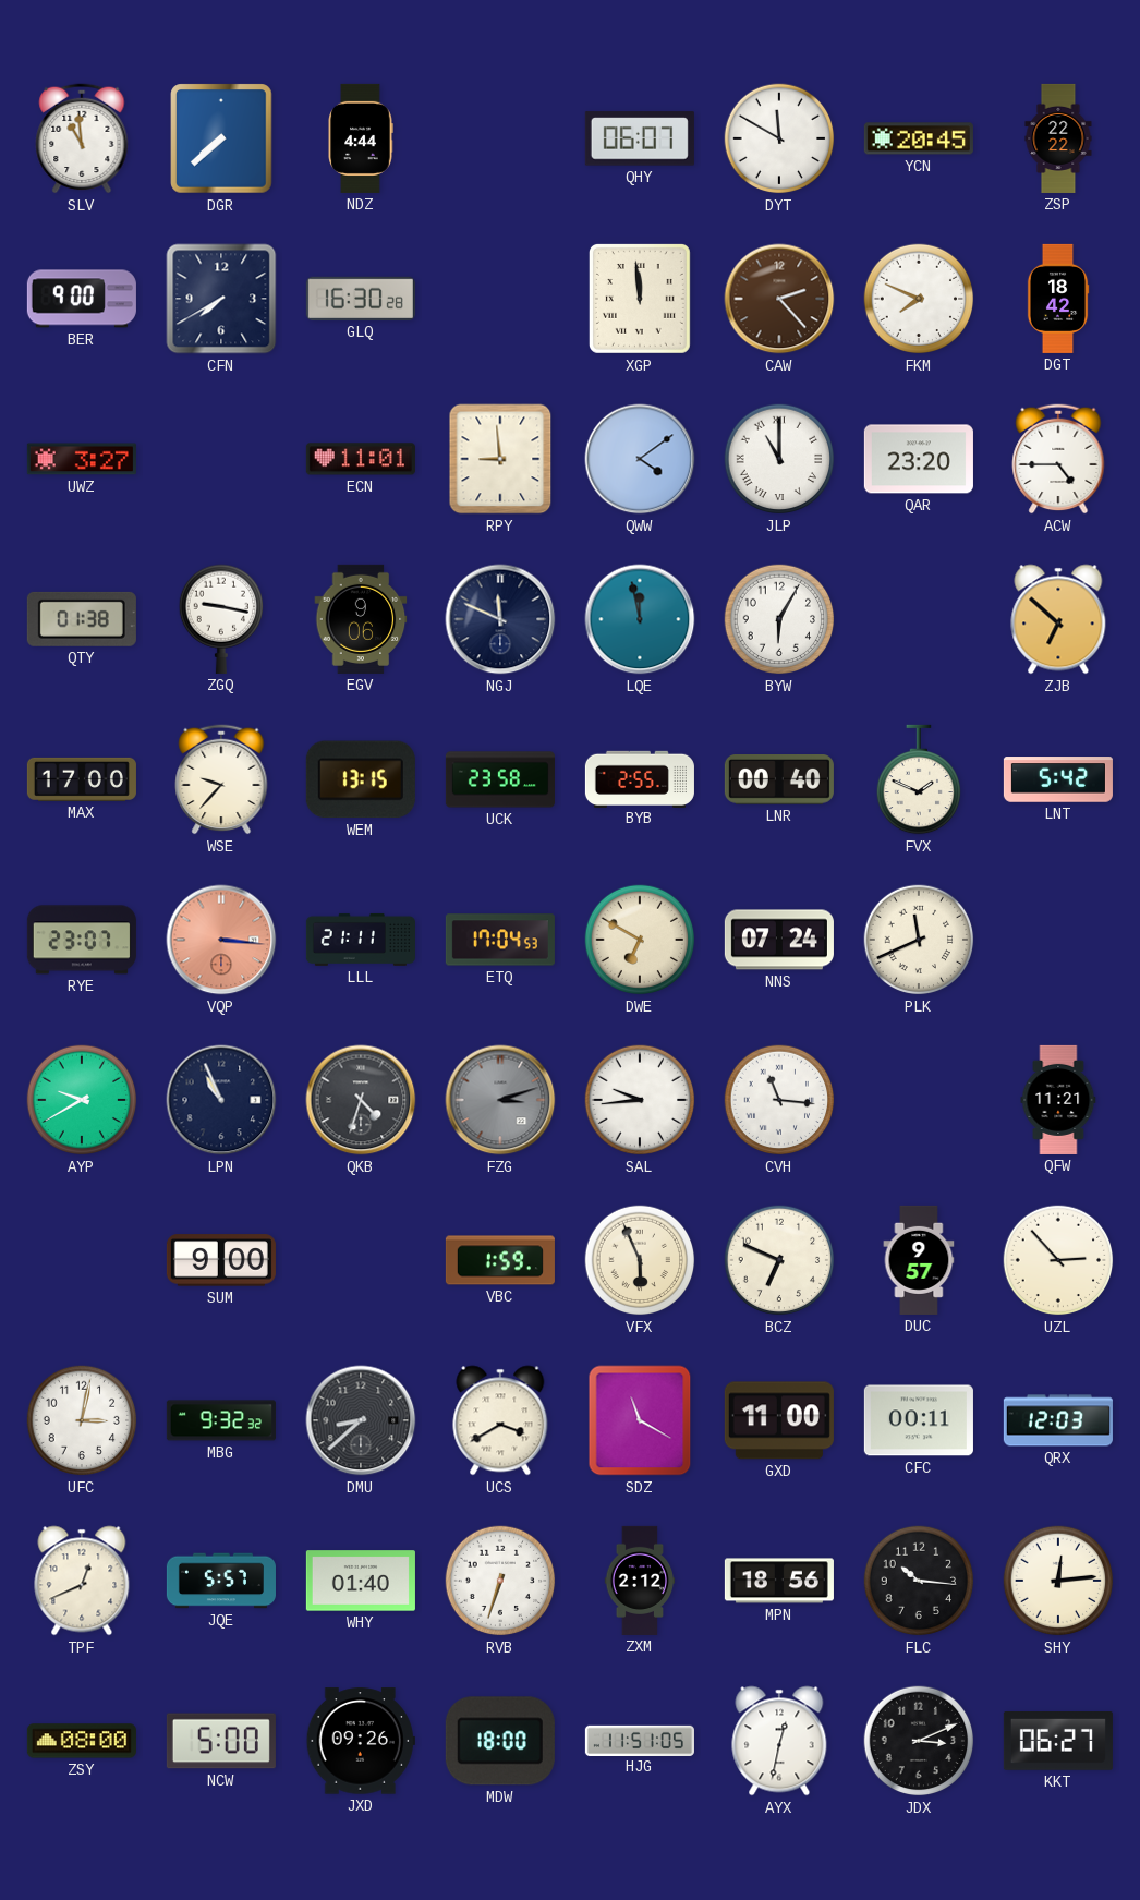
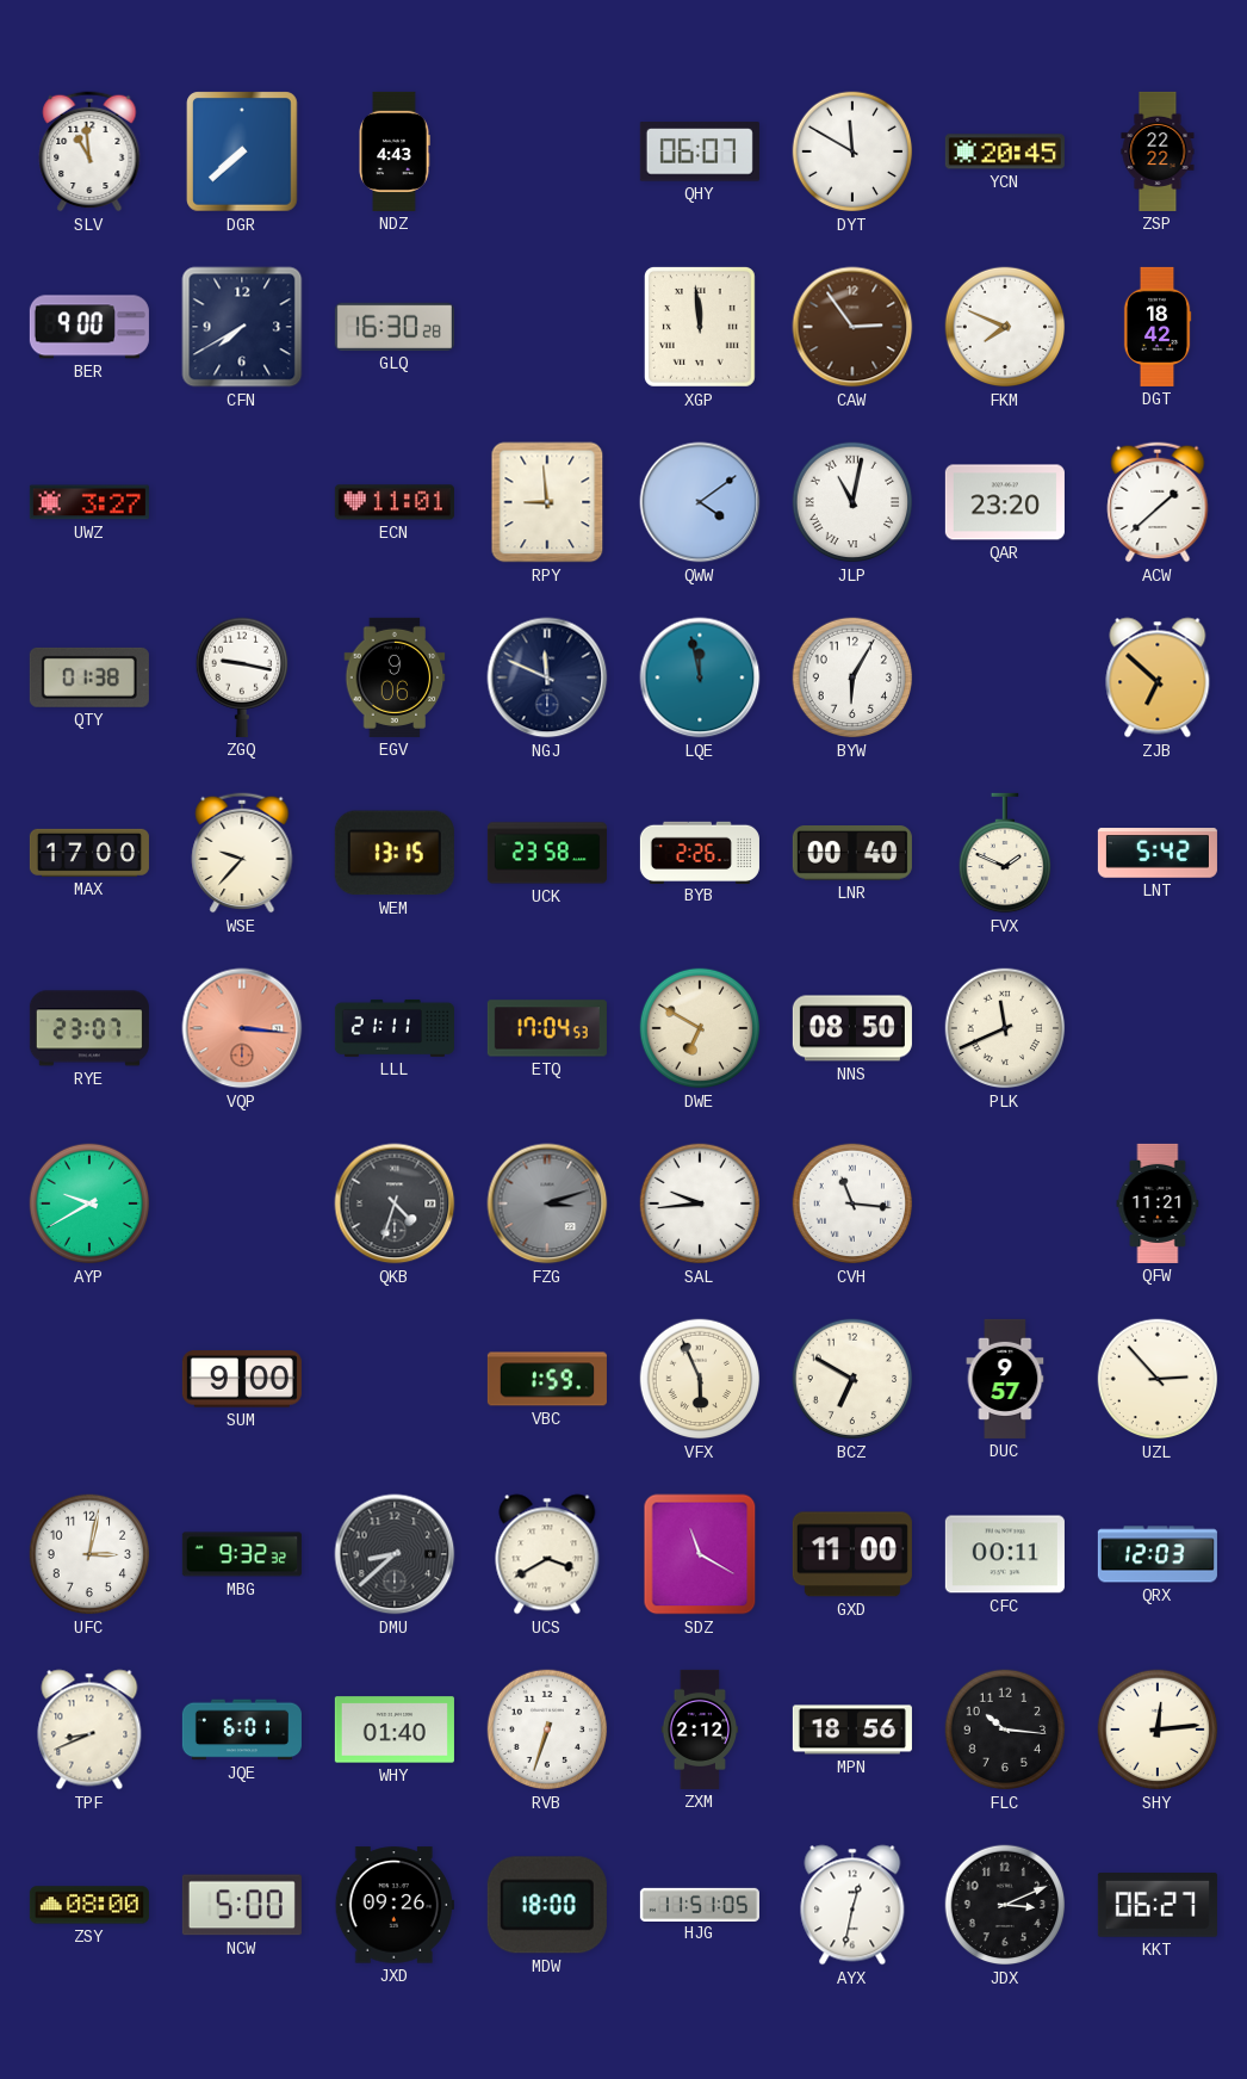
NDZ: 4:44 -> 4:43
CAW: 2:23 -> 2:54
JLP: 11:00 -> 11:02
ACW: 4:45 -> 1:38
BYB: 2:55 -> 2:26
NNS: 07:24 -> 08:50
LPN: 10:56 -> none
BCZ: 6:49 -> 6:50
TPF: 12:41 -> 8:41
JQE: 5:57 -> 6:01
